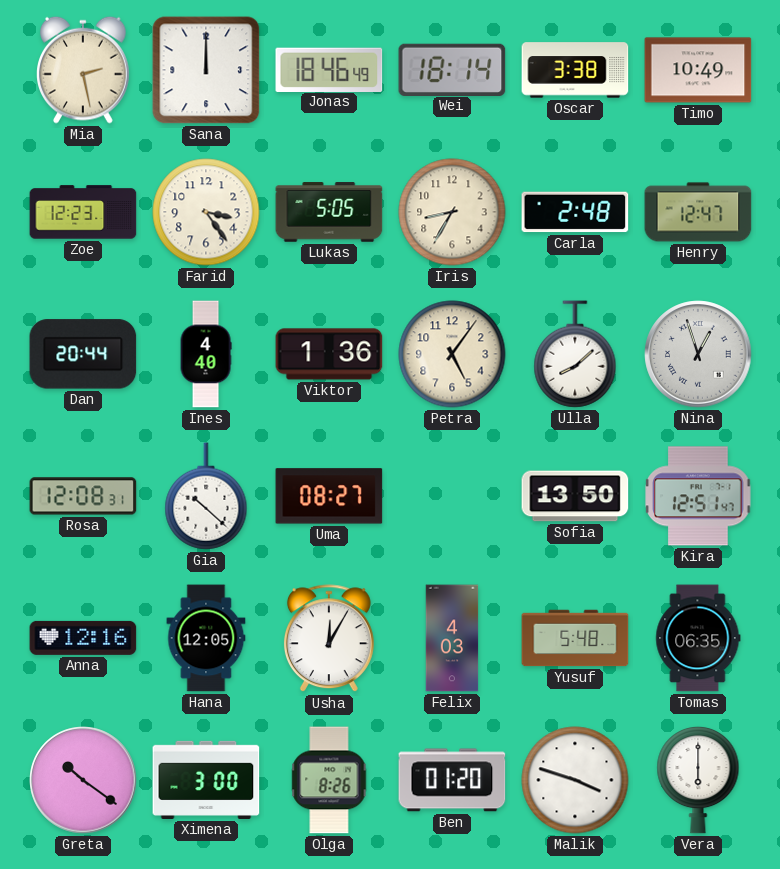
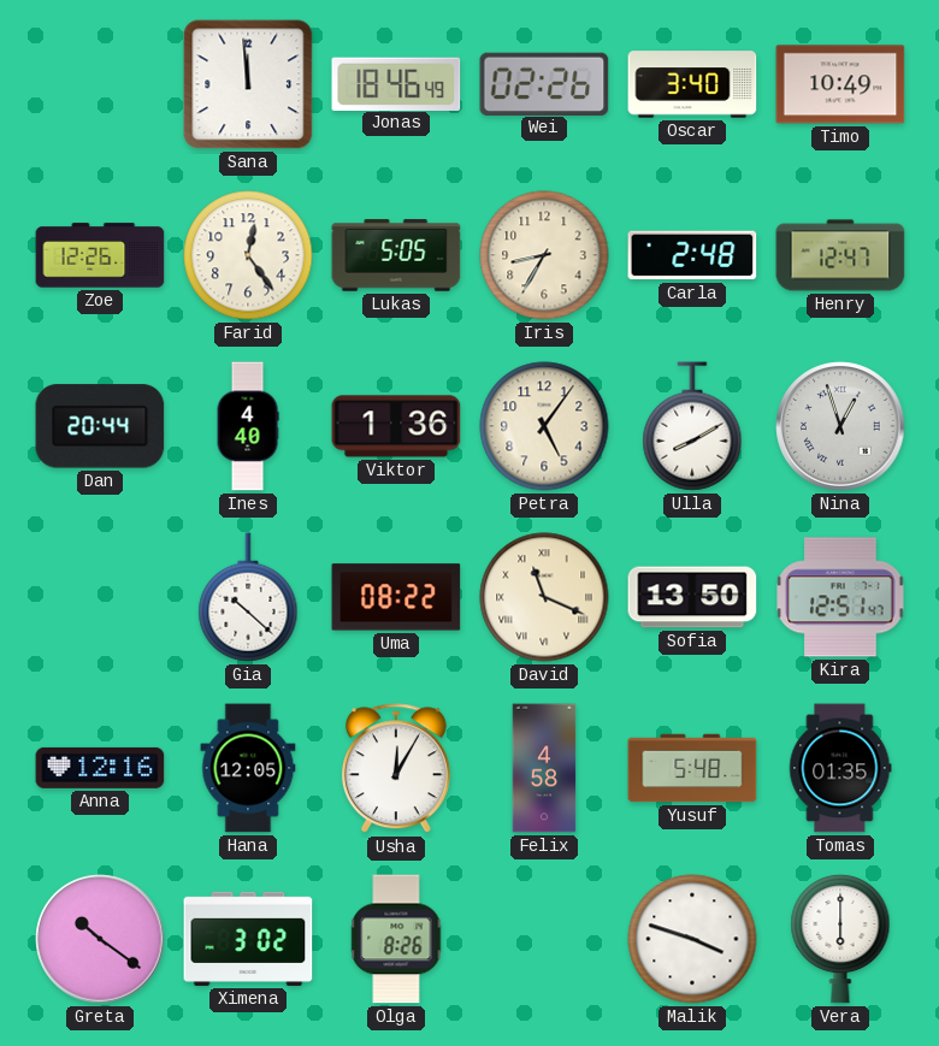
Mia: 2:28 -> none
Sana: 12:00 -> 11:59
Wei: 18:14 -> 02:26
Oscar: 3:38 -> 3:40
Zoe: 12:23 -> 12:26
Farid: 3:24 -> 12:24
Ulla: 8:08 -> 8:10
Rosa: 12:08 -> none
Uma: 08:27 -> 08:22
David: none -> 11:19
Felix: 4:03 -> 4:58
Tomas: 06:35 -> 01:35
Ximena: 3:00 -> 3:02
Ben: 01:20 -> none
